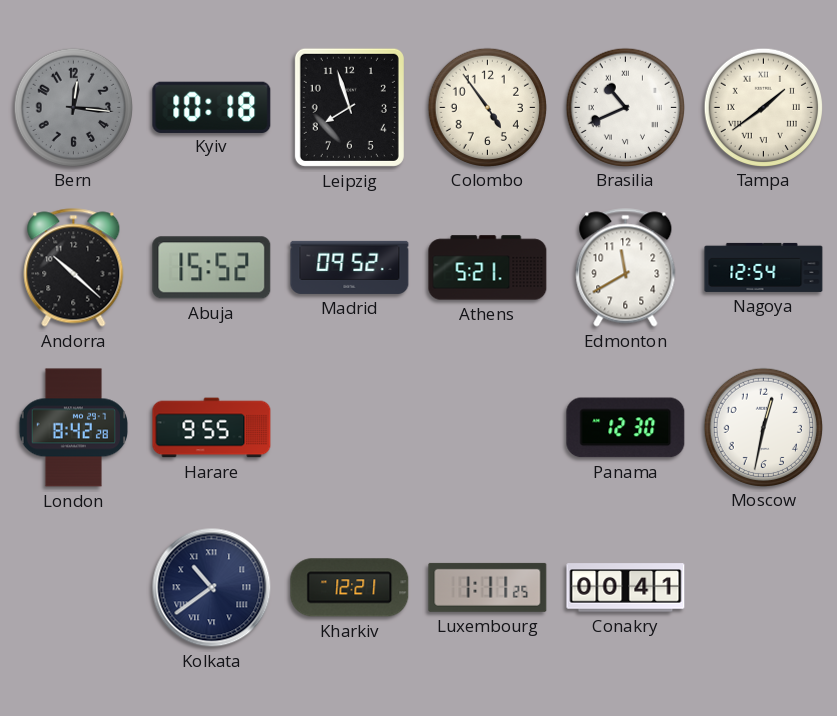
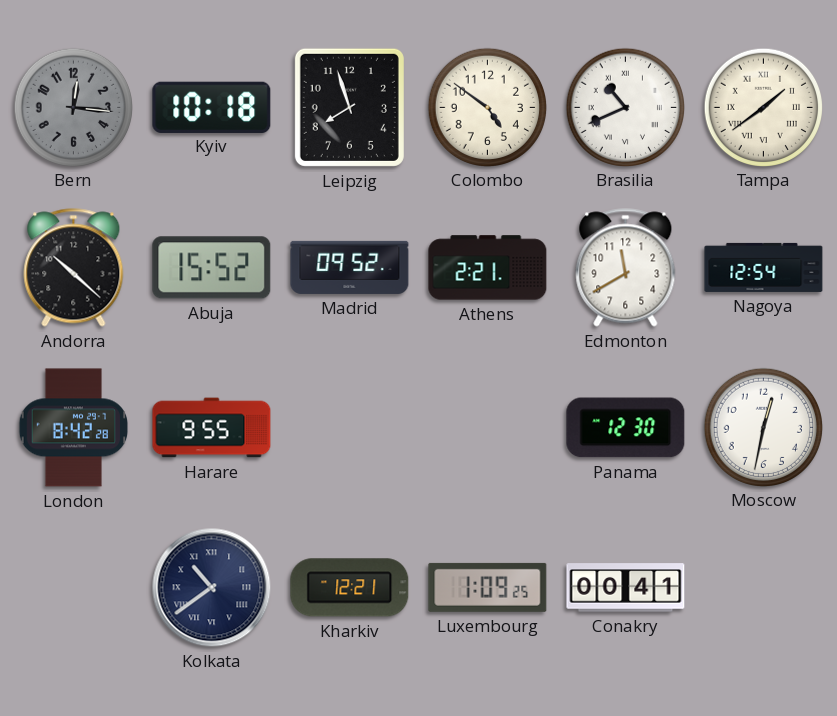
Colombo: 4:54 -> 4:51
Athens: 5:21 -> 2:21
Luxembourg: 1:11 -> 1:09
